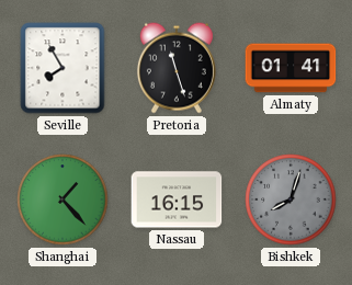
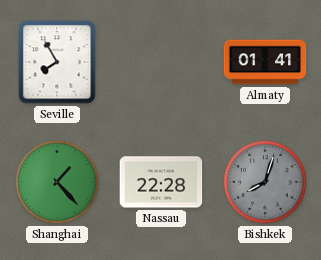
Pretoria: 11:27 -> none
Nassau: 16:15 -> 22:28
